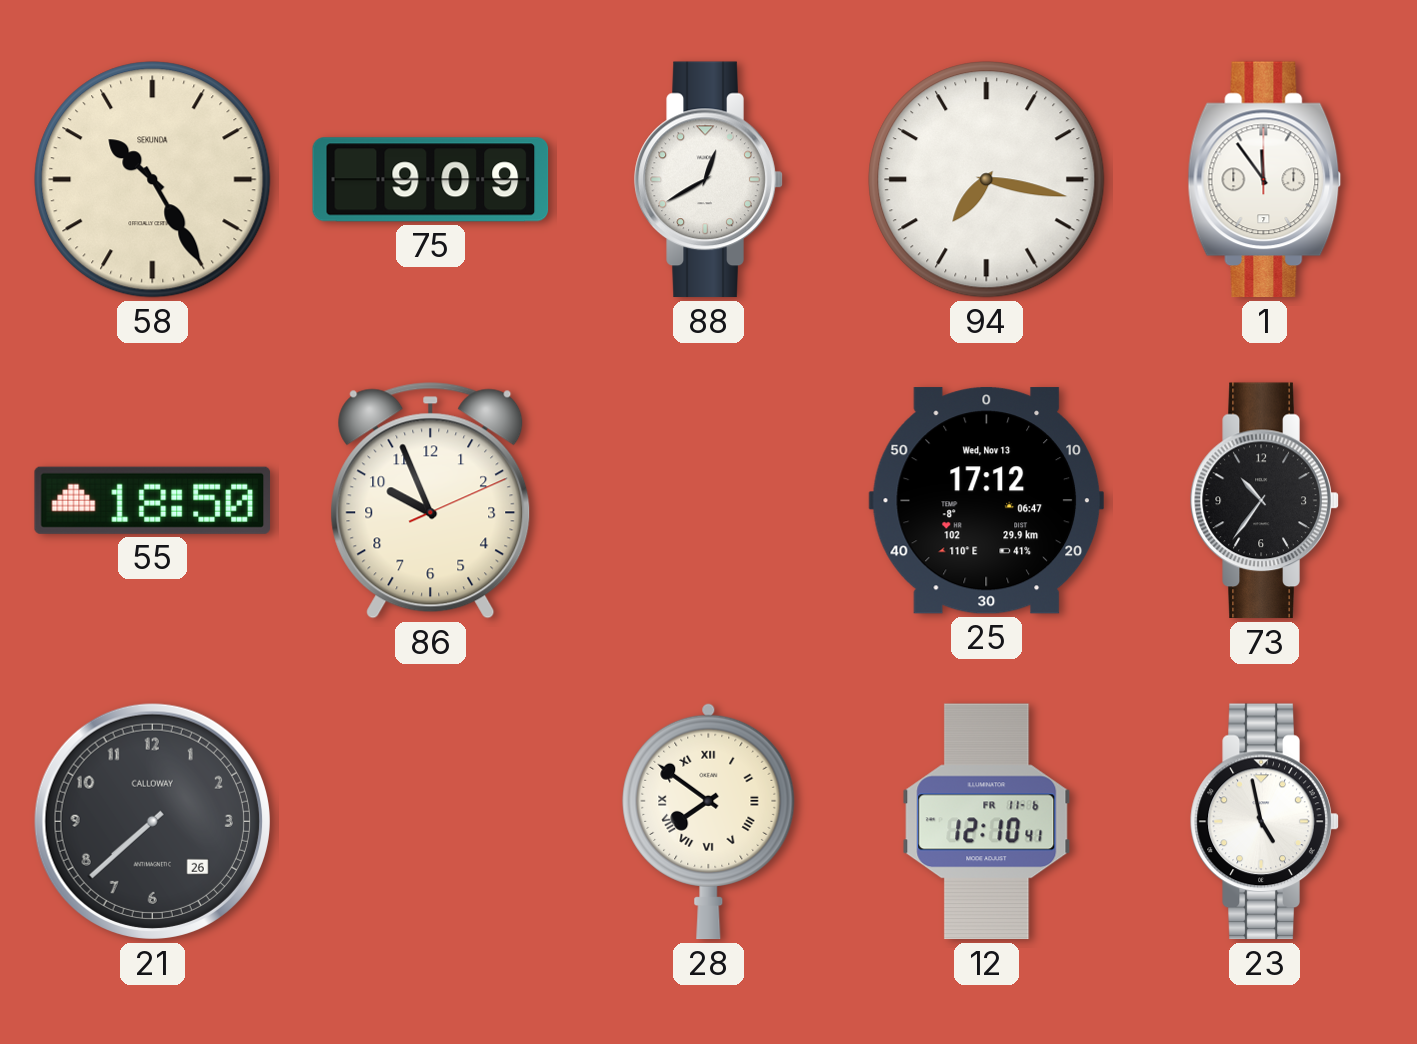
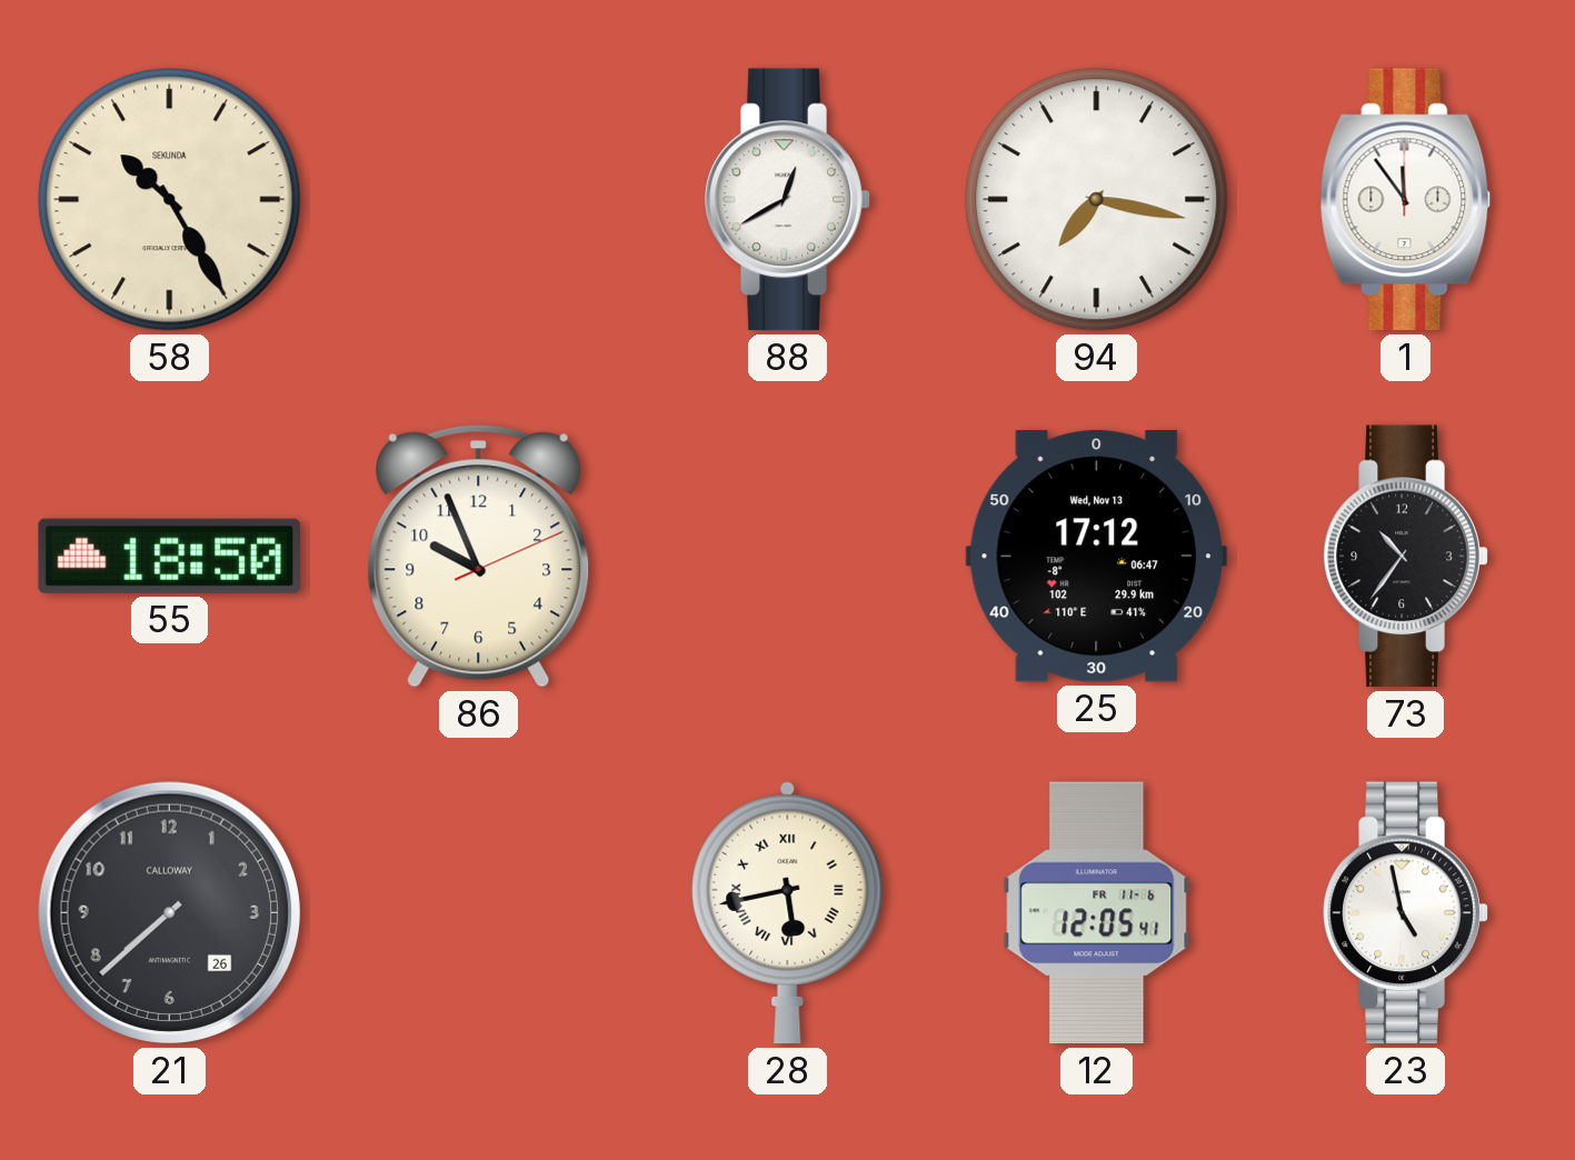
75: 9:09 -> none
28: 7:51 -> 5:43
12: 12:10 -> 12:05
